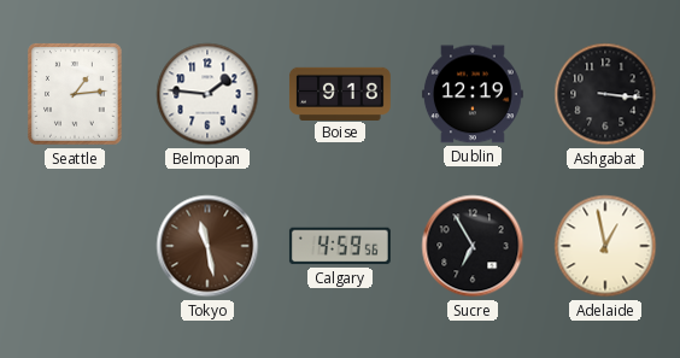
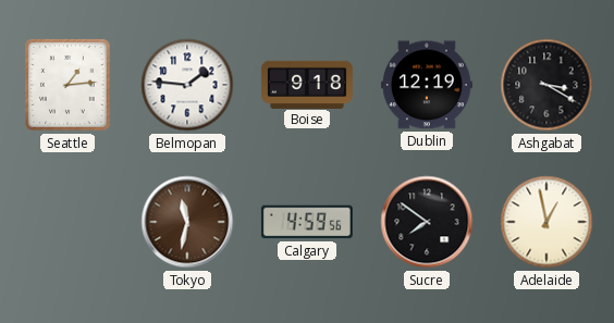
Ashgabat: 3:16 -> 3:20
Tokyo: 11:28 -> 11:32
Sucre: 6:55 -> 7:51
